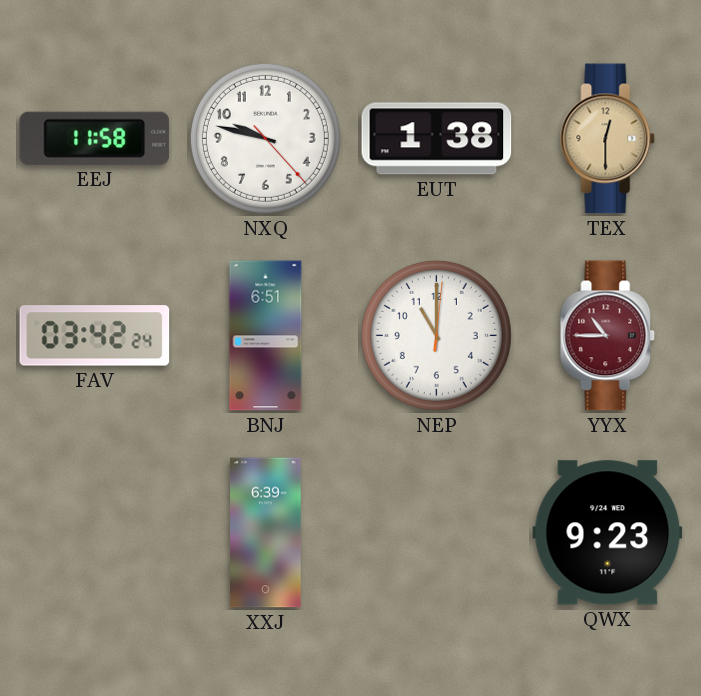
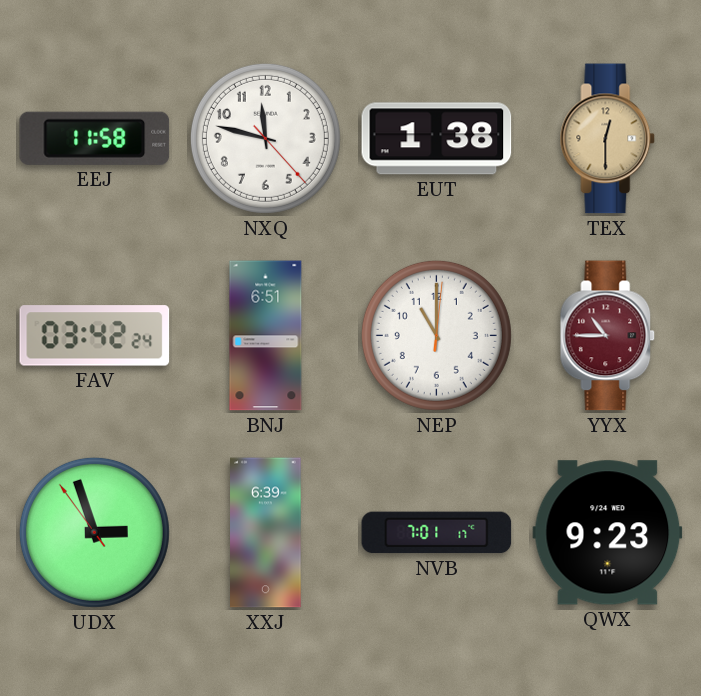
NXQ: 9:47 -> 11:47
UDX: none -> 2:56
NVB: none -> 7:01
